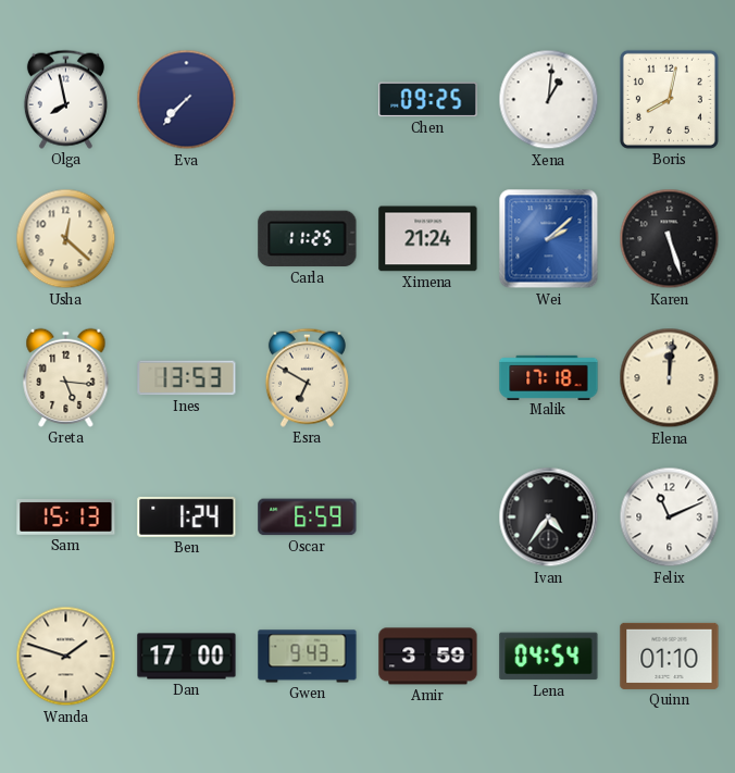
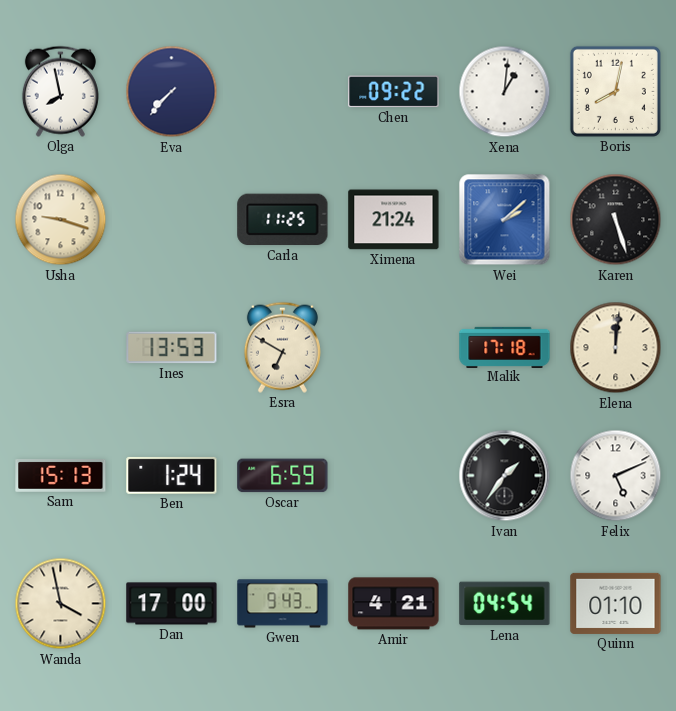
Chen: 09:25 -> 09:22
Usha: 12:22 -> 9:18
Greta: 5:16 -> none
Ivan: 4:36 -> 1:36
Felix: 11:11 -> 5:11
Wanda: 1:48 -> 3:58
Amir: 3:59 -> 4:21
